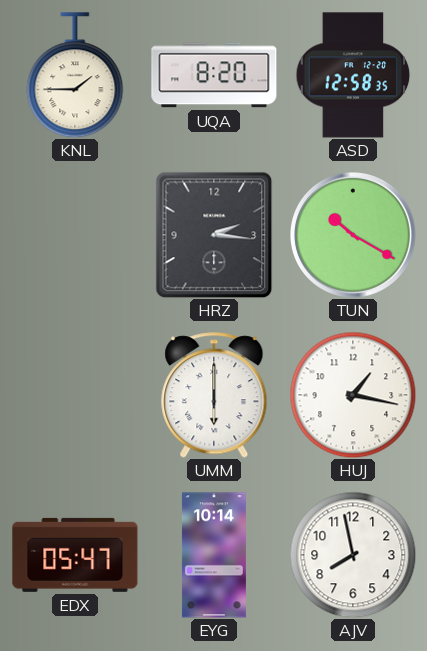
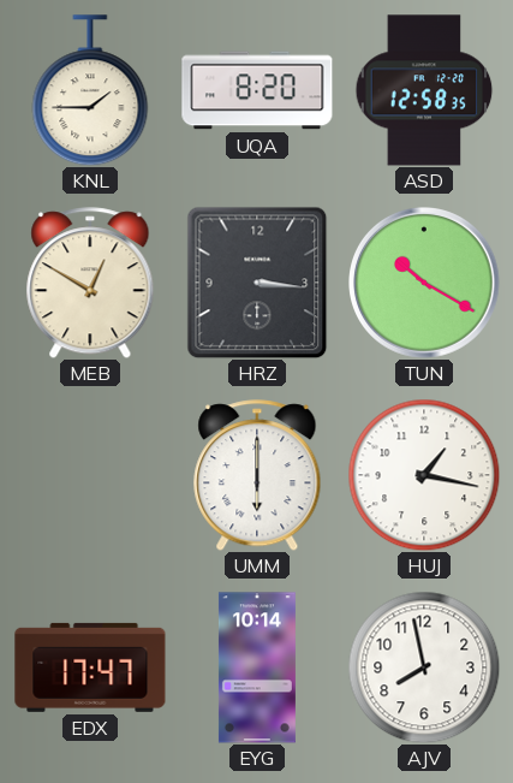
MEB: none -> 12:50
HRZ: 2:16 -> 3:16
EDX: 05:47 -> 17:47
